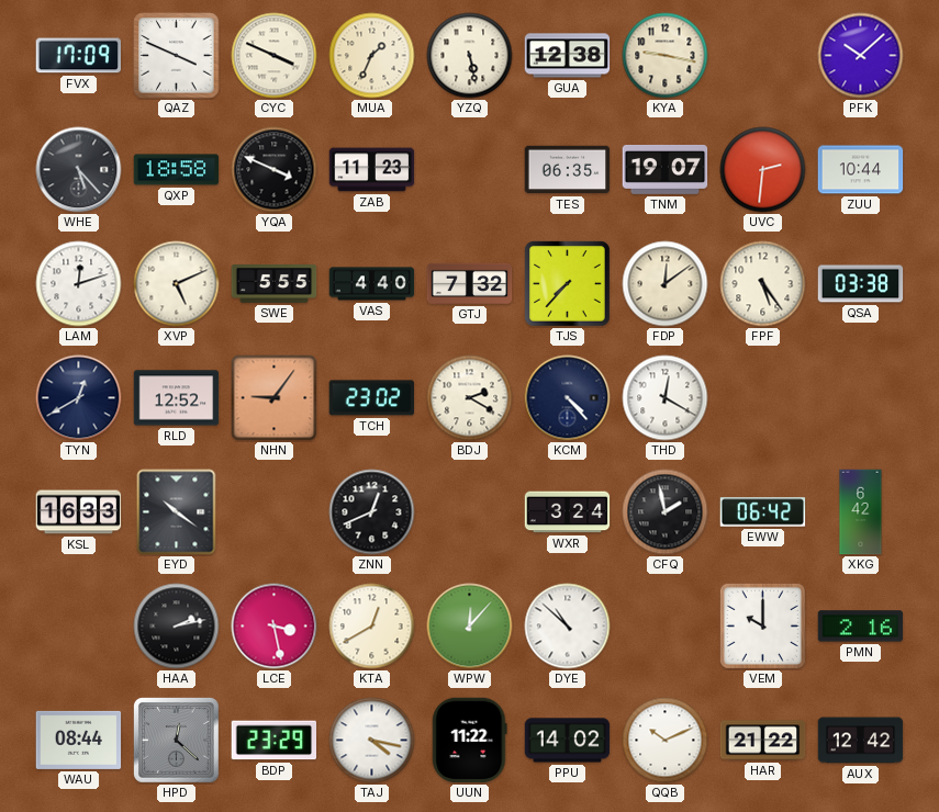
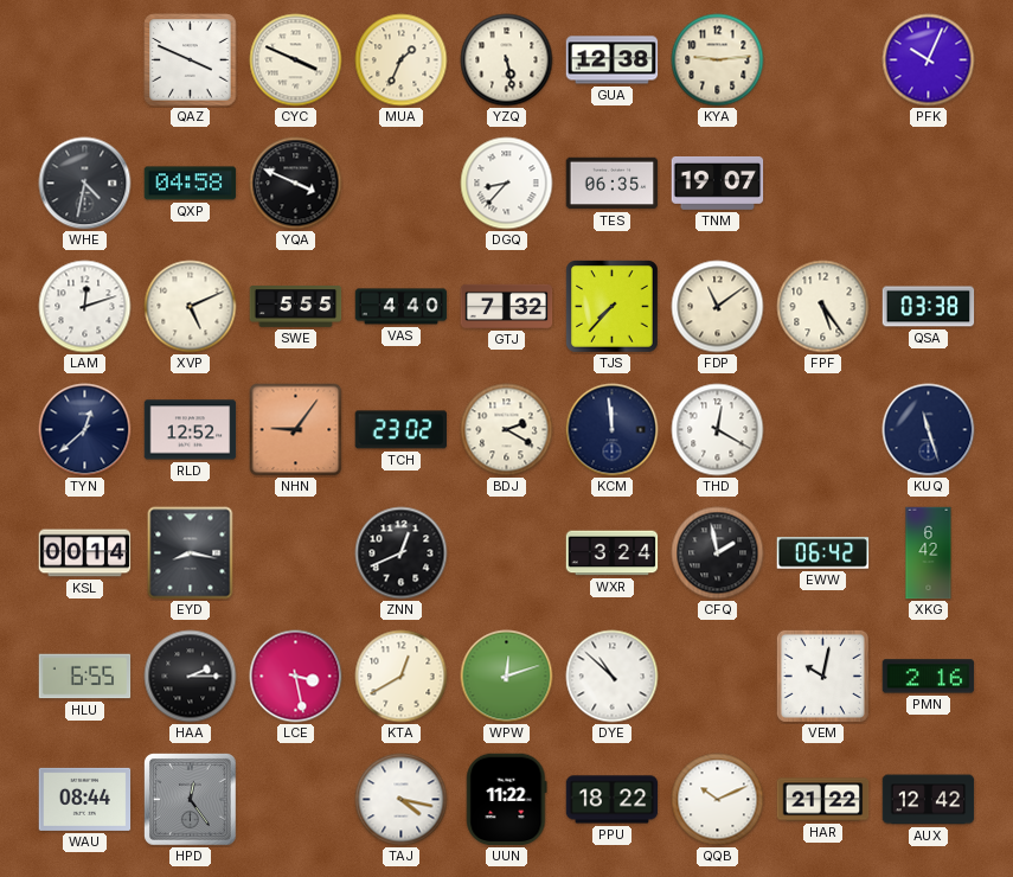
FVX: 17:09 -> none
KYA: 9:17 -> 9:14
PFK: 10:08 -> 10:04
WHE: 5:23 -> 4:32
QXP: 18:58 -> 04:58
ZAB: 11:23 -> none
DGQ: none -> 8:37
UVC: 2:31 -> none
ZUU: 10:44 -> none
FDP: 12:09 -> 11:09
TYN: 12:40 -> 12:38
KCM: 4:23 -> 11:59
KUQ: none -> 11:27
KSL: 16:33 -> 00:14
EYD: 10:21 -> 8:17
HLU: none -> 6:55
HAA: 2:13 -> 2:15
WPW: 12:07 -> 12:12
VEM: 10:00 -> 10:02
HPD: 12:22 -> 12:24
BDP: 23:29 -> none
PPU: 14:02 -> 18:22
